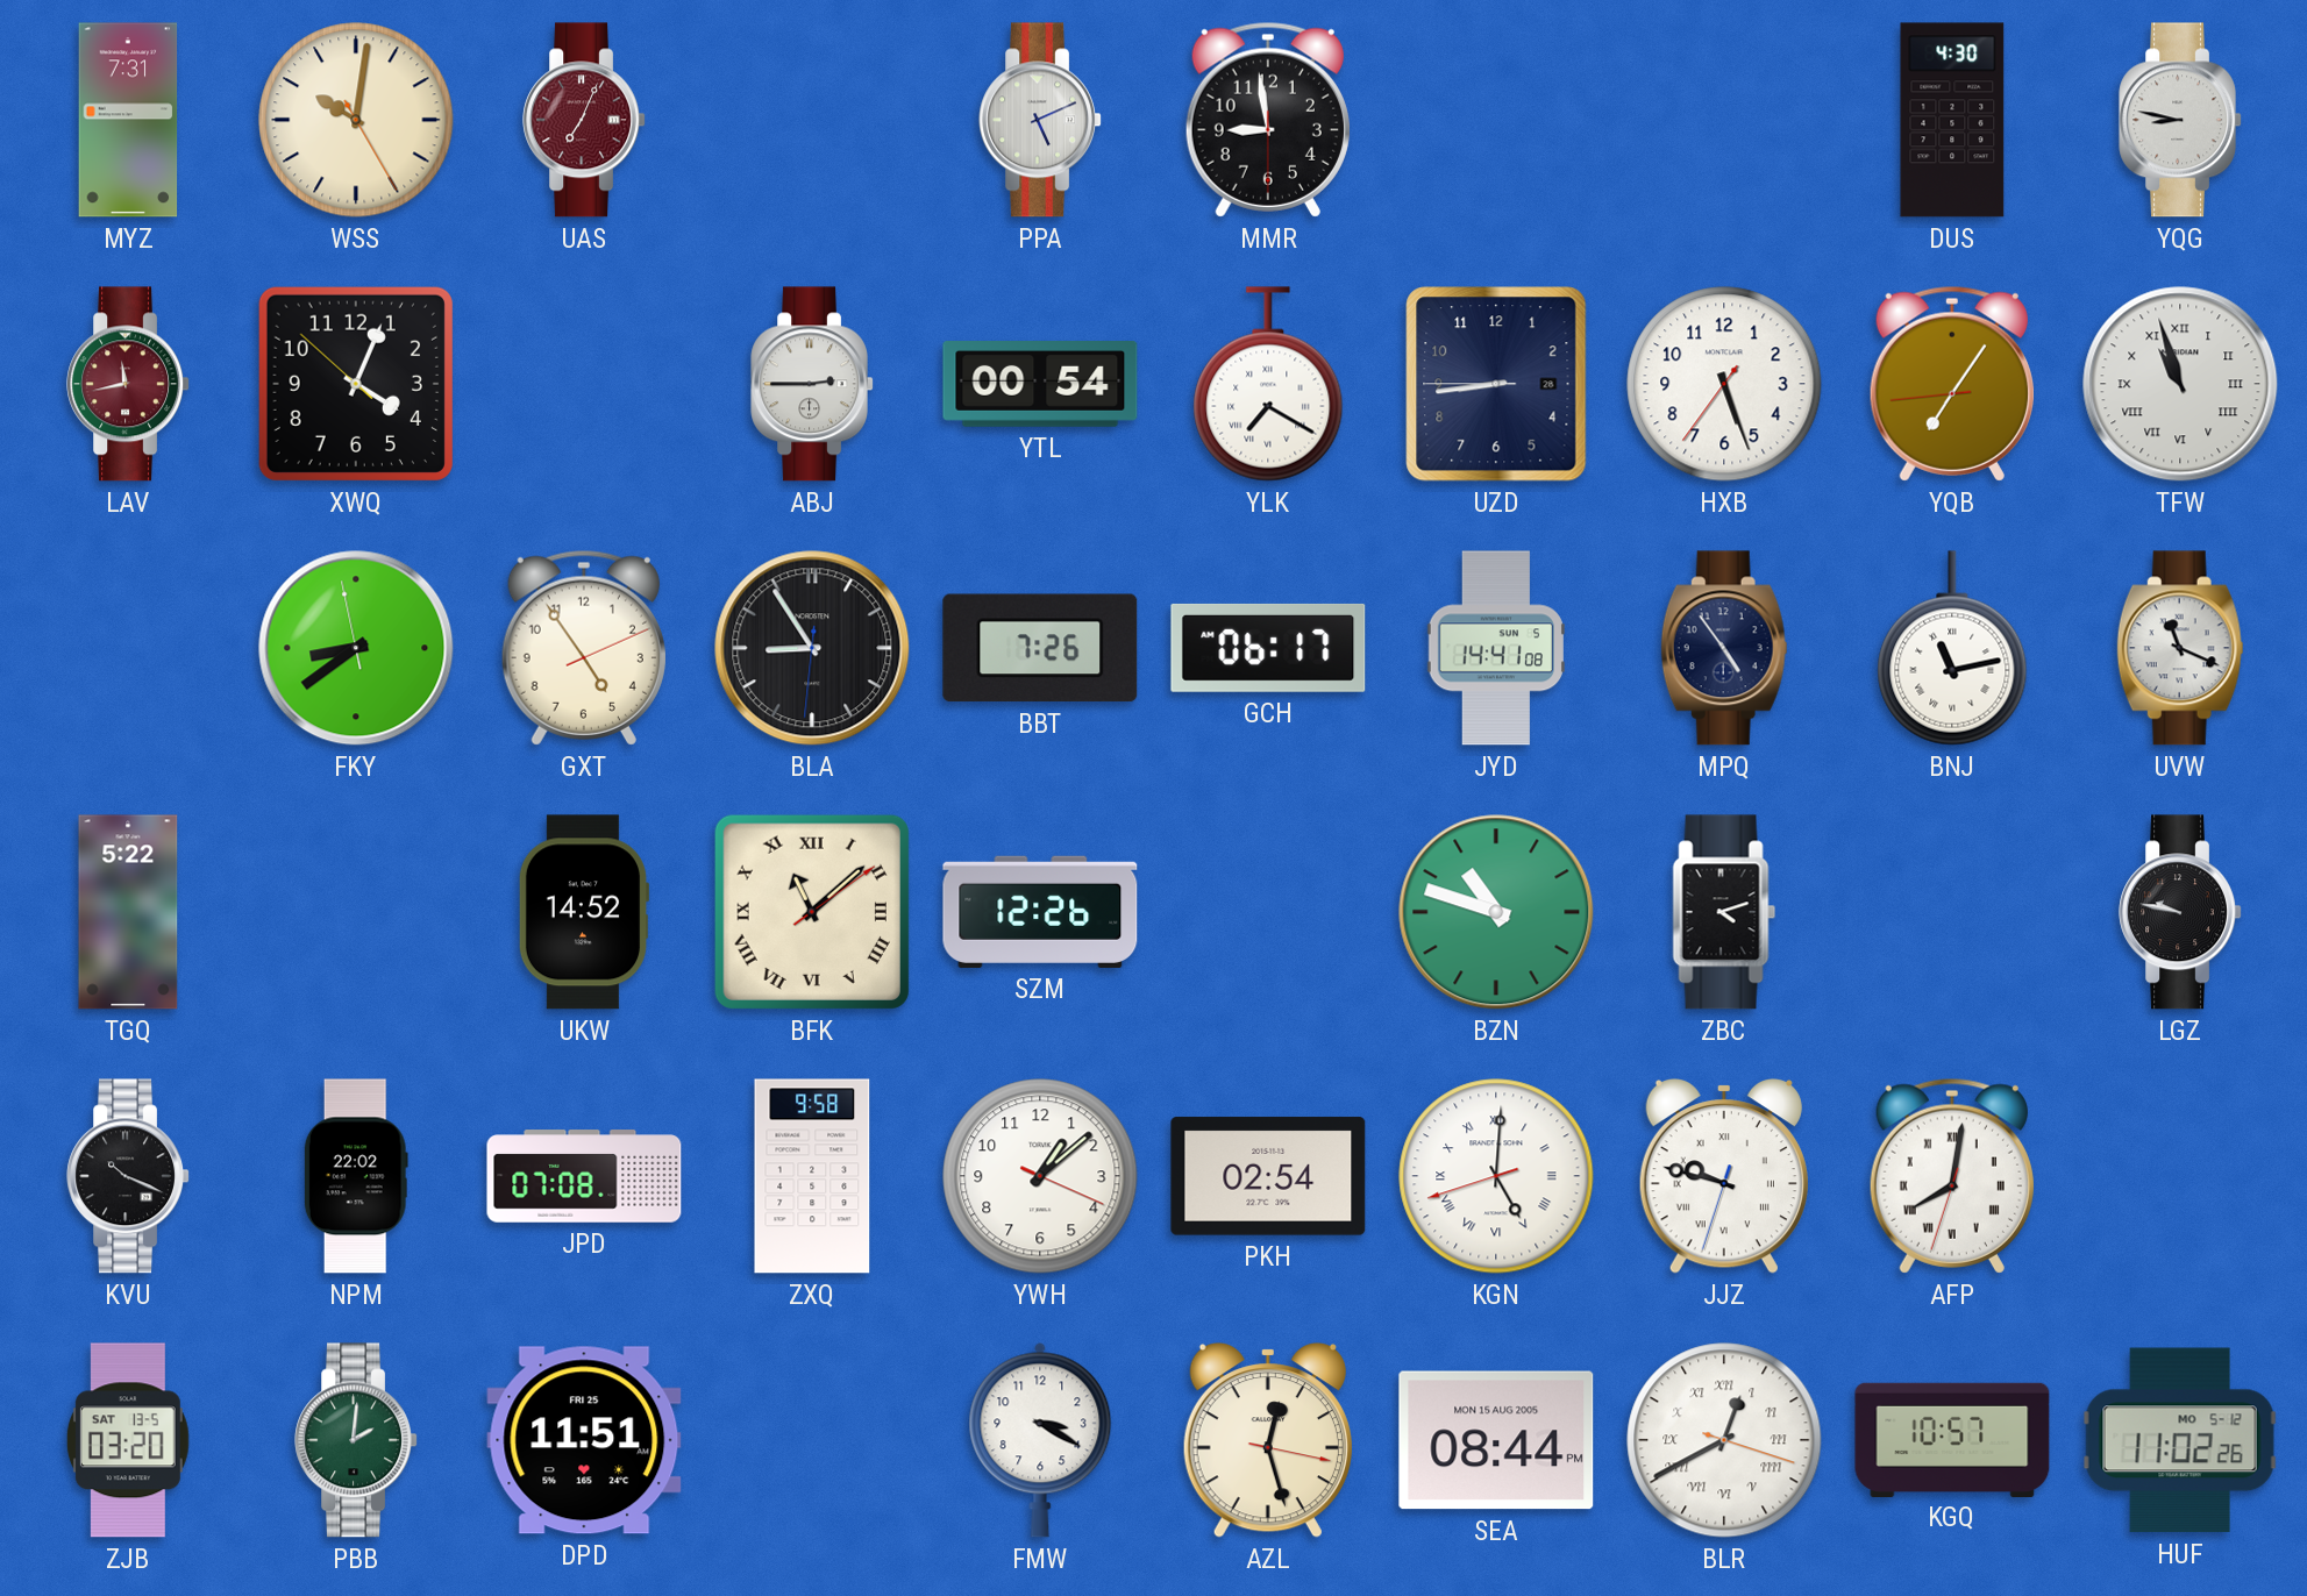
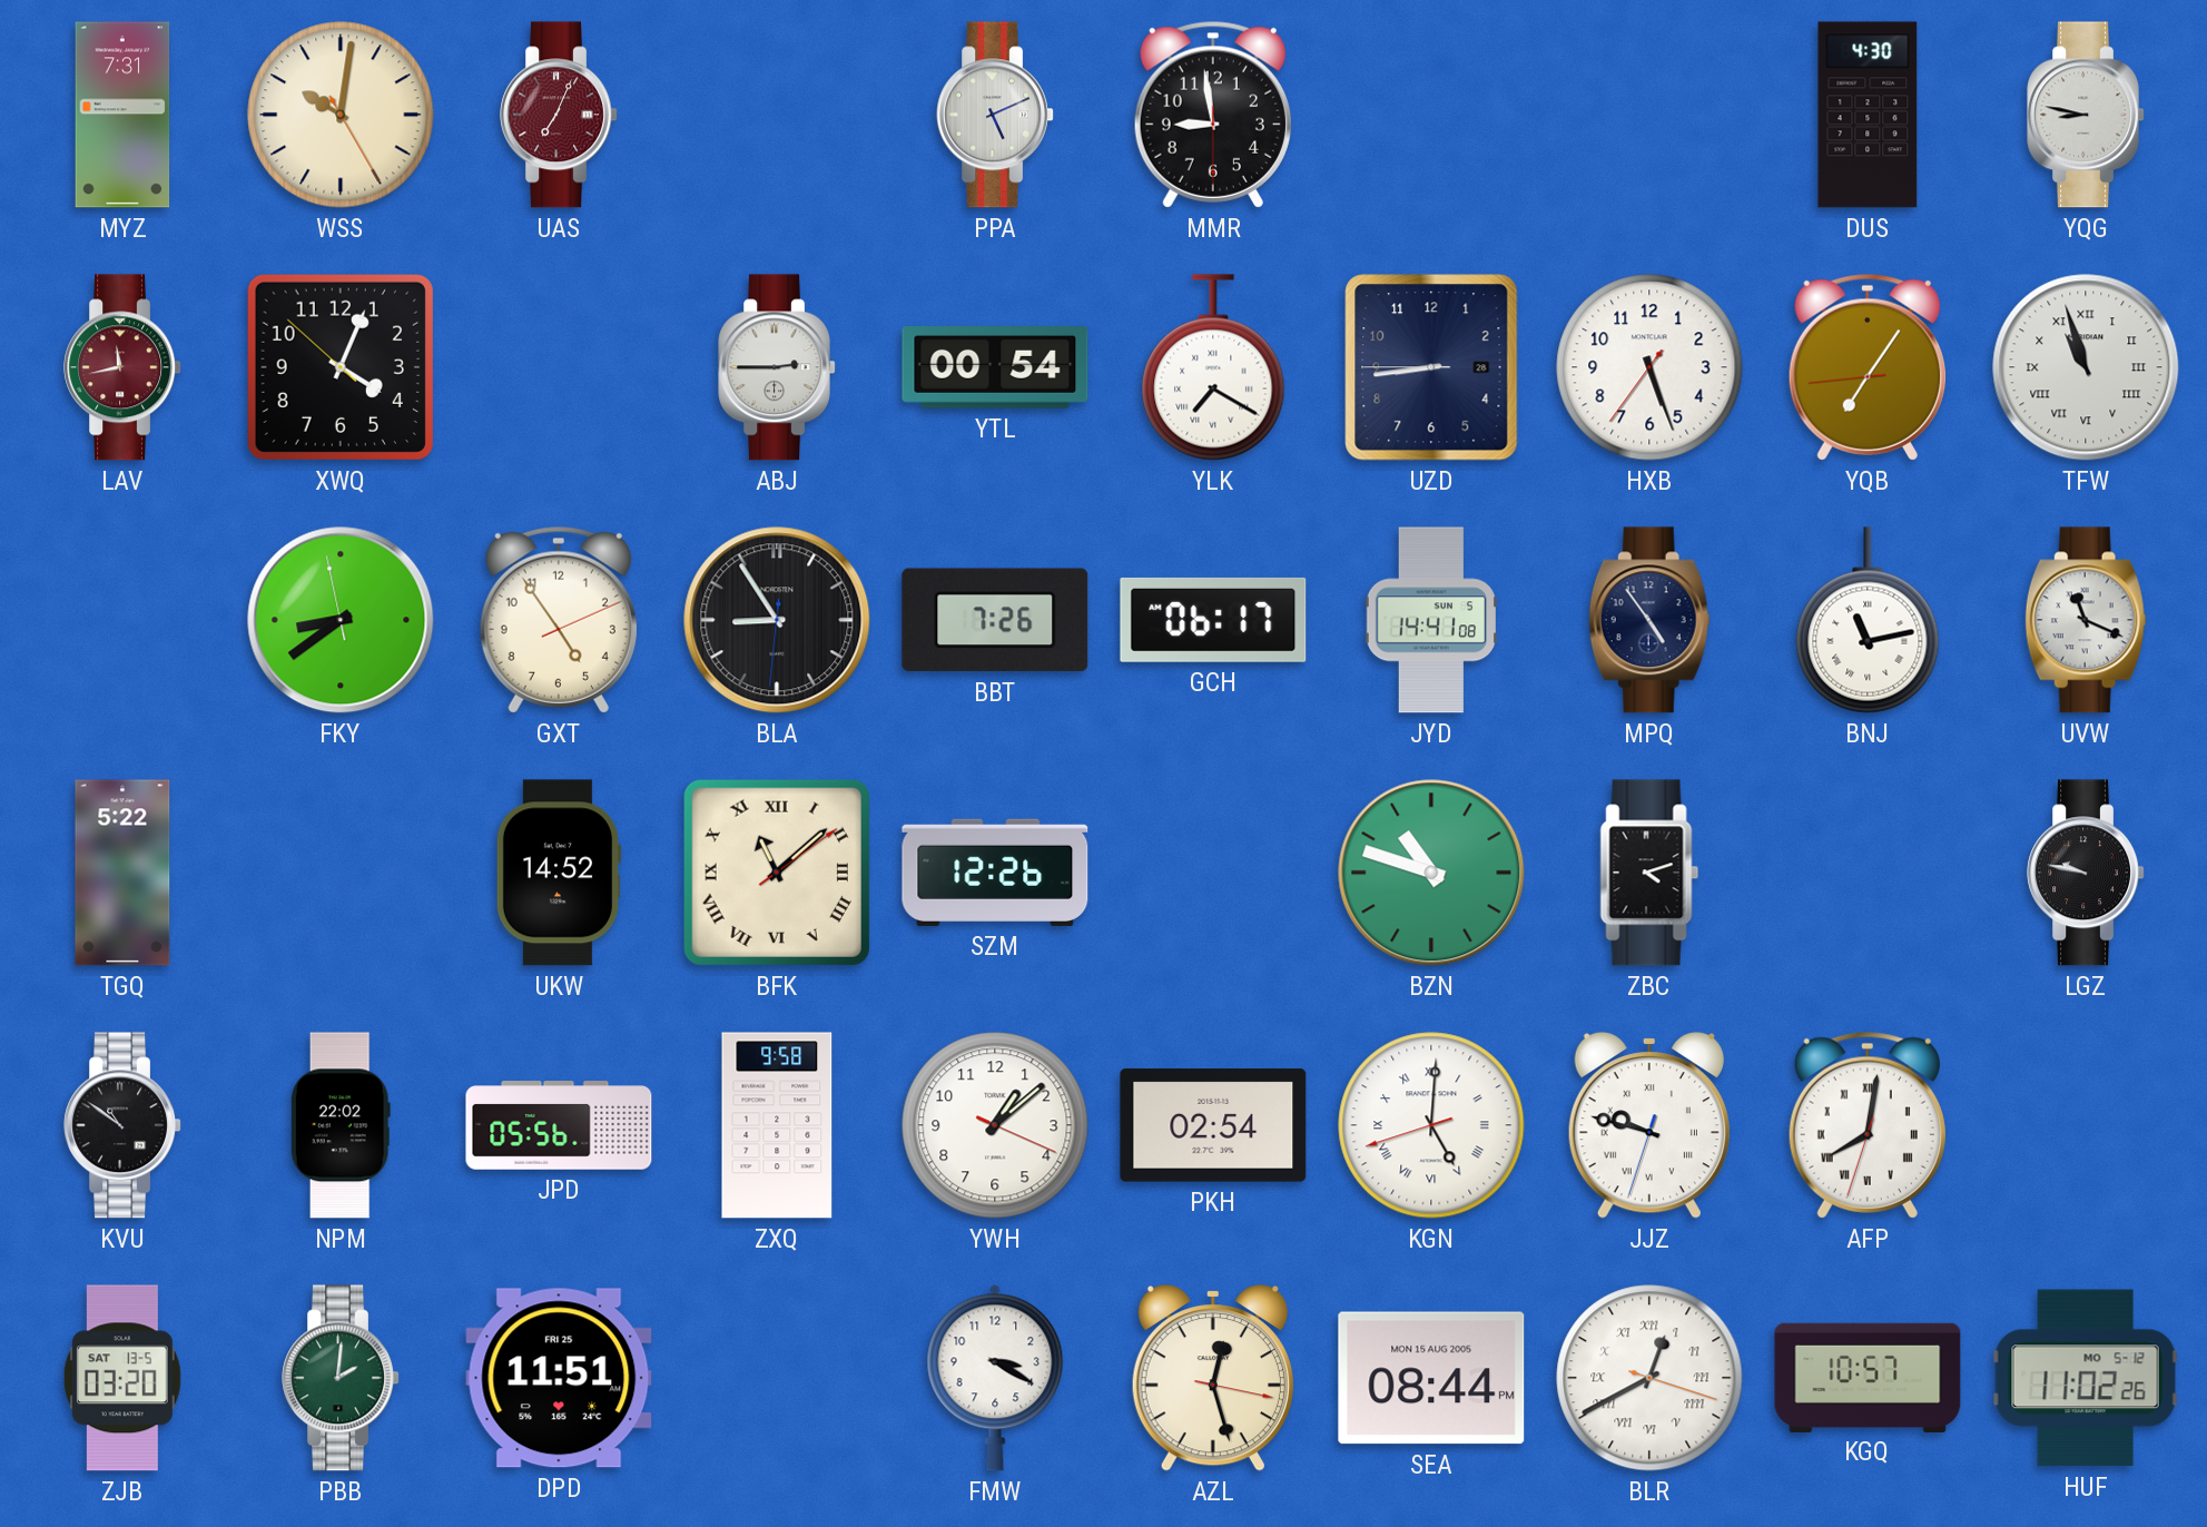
KVU: 10:19 -> 10:51
JPD: 07:08 -> 05:56
